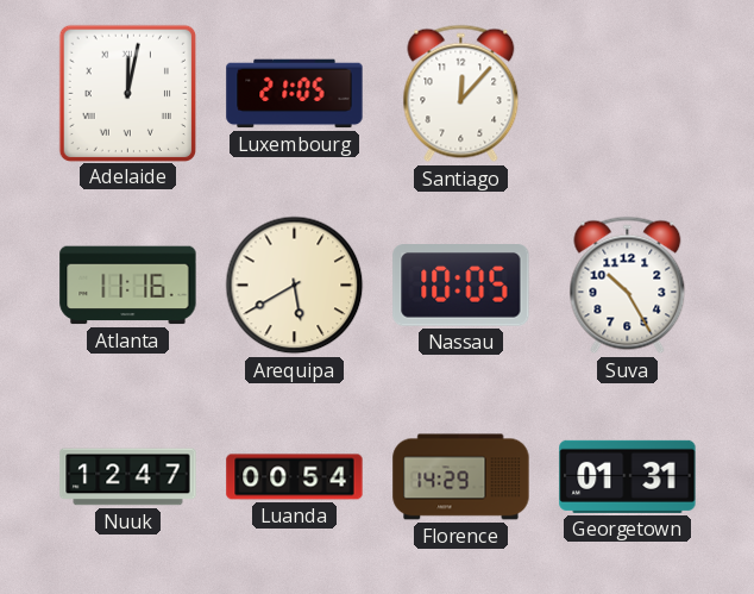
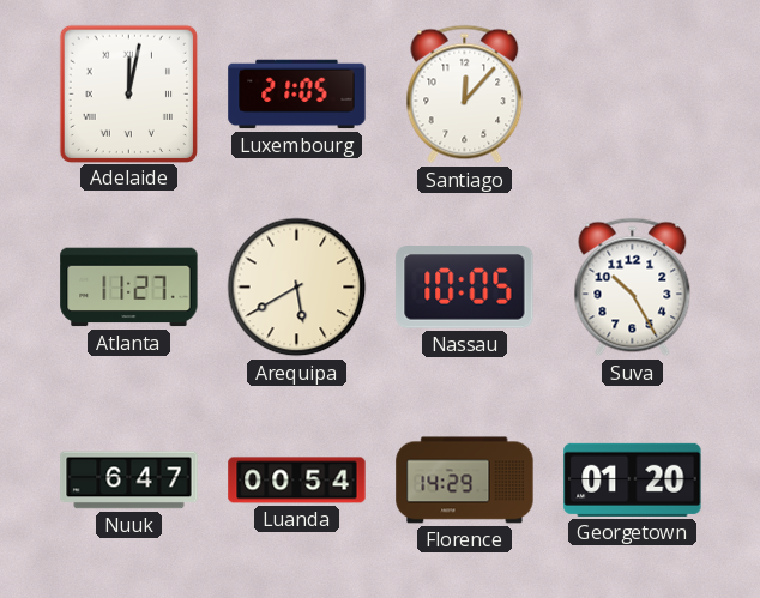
Atlanta: 11:16 -> 11:27
Nuuk: 12:47 -> 6:47
Georgetown: 01:31 -> 01:20
